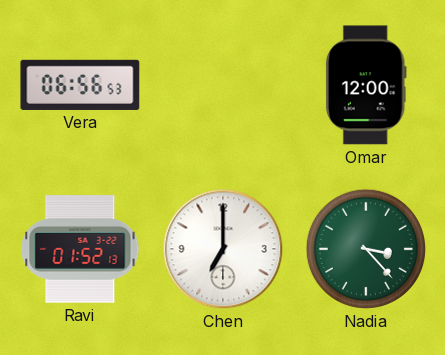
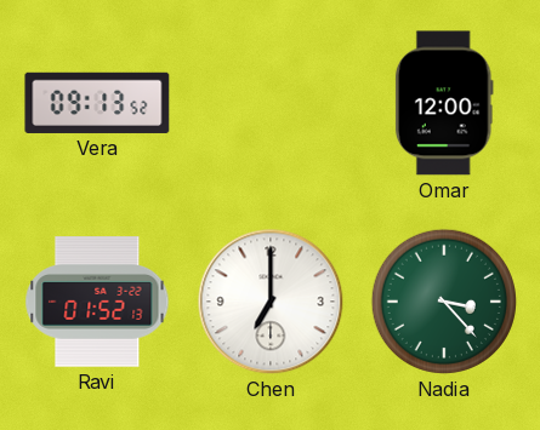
Vera: 06:56 -> 09:13
